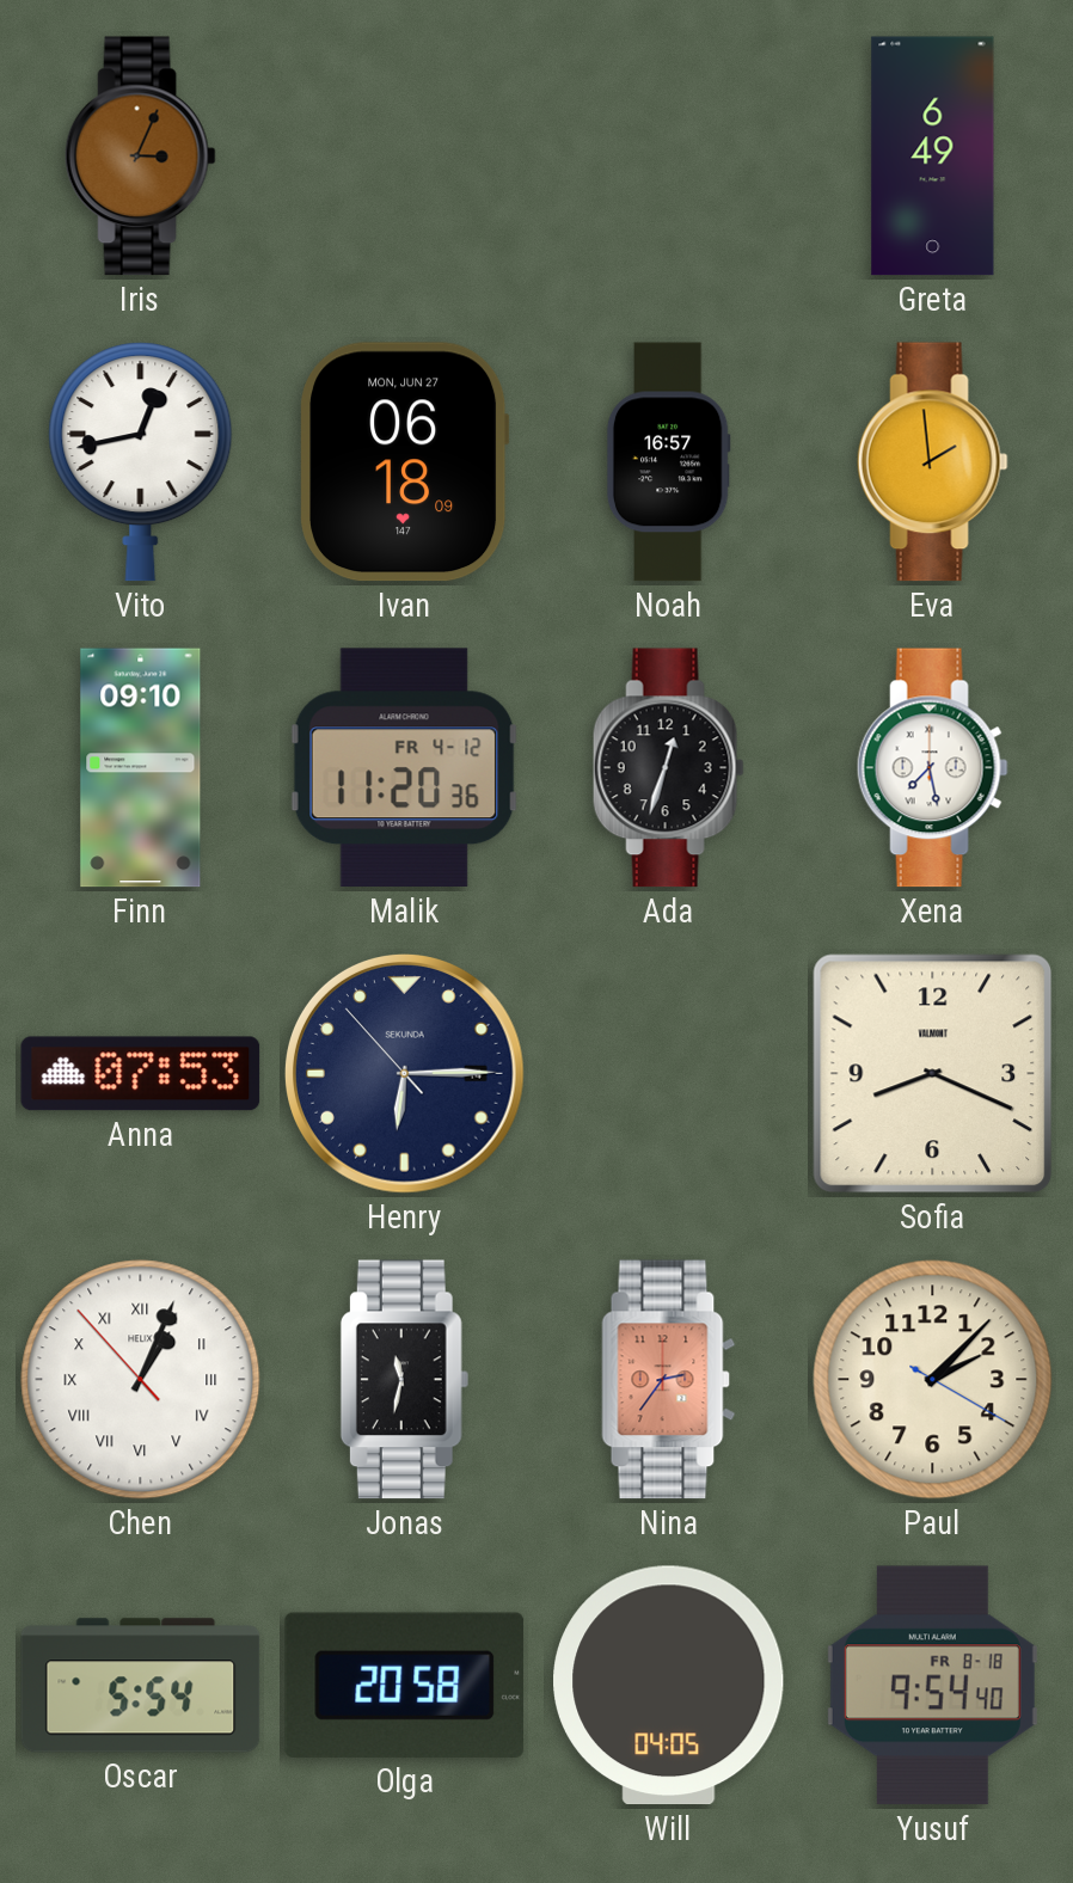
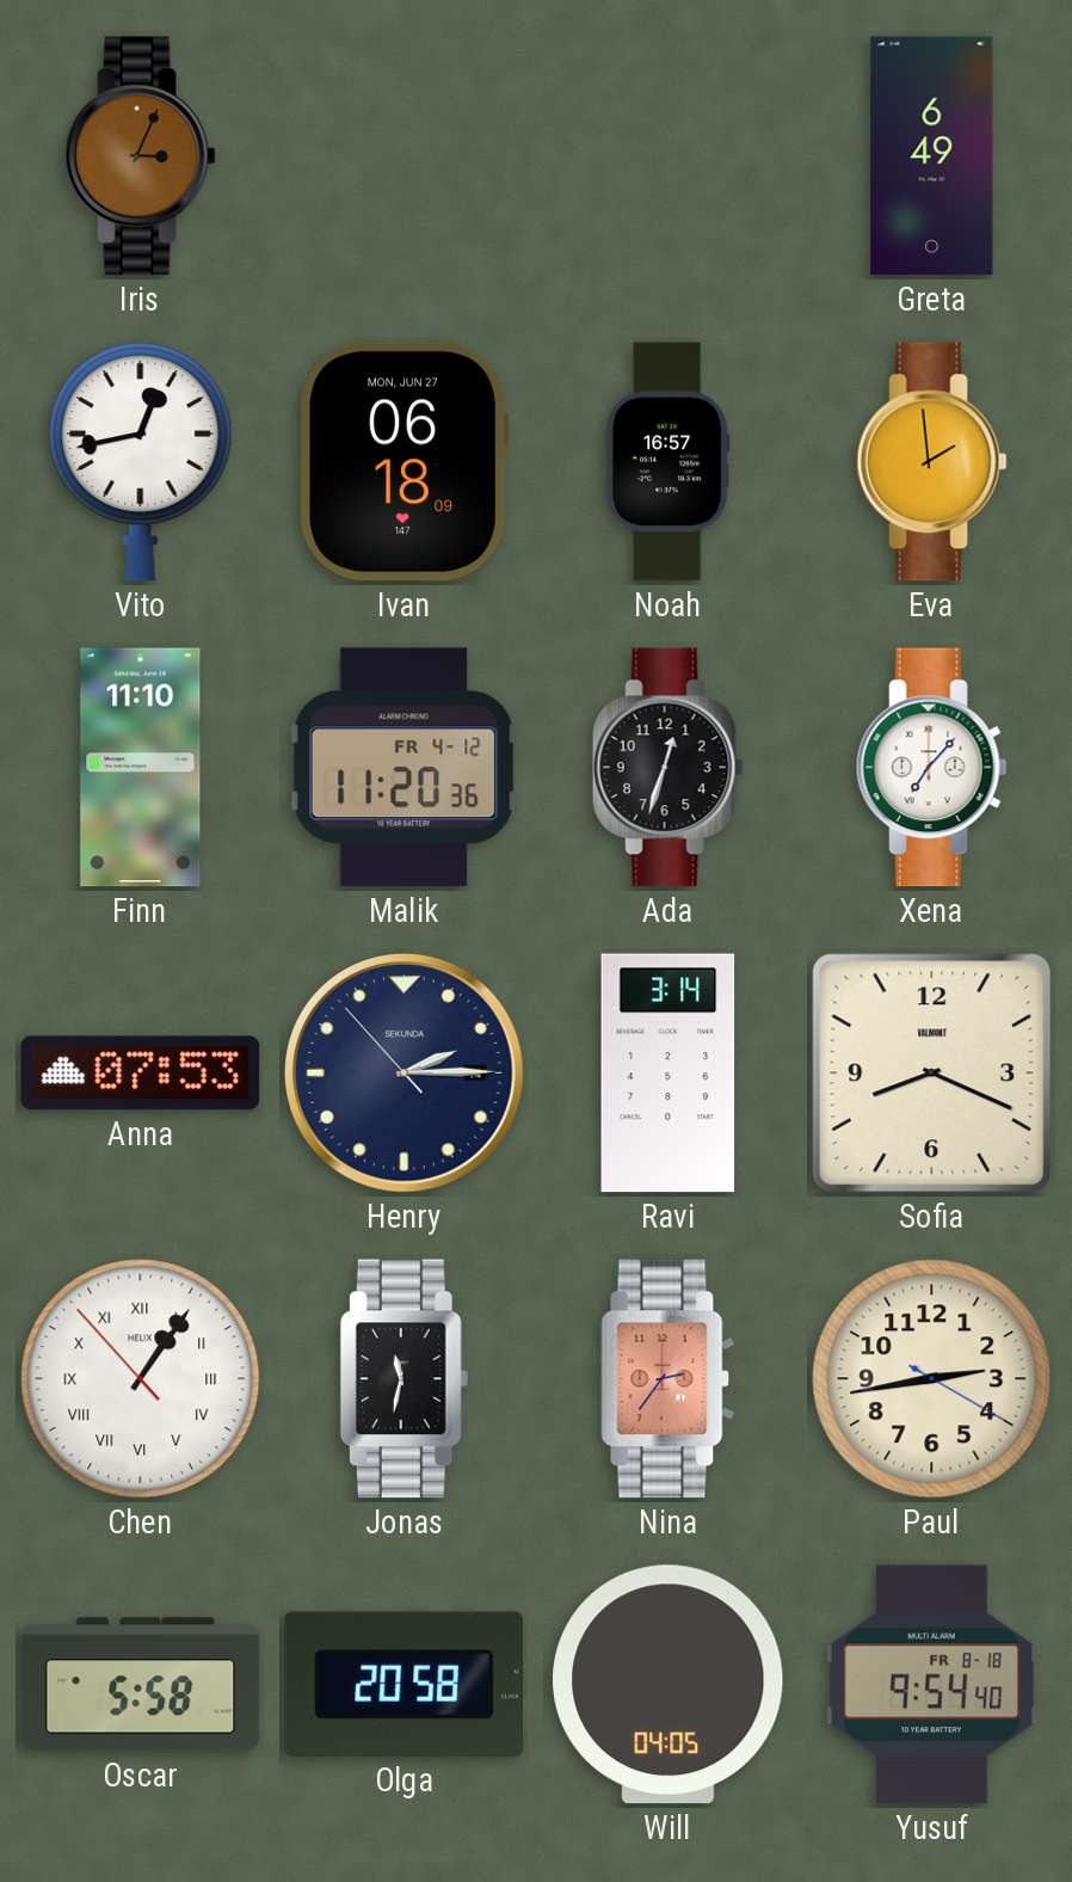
Finn: 09:10 -> 11:10
Xena: 7:28 -> 7:07
Henry: 6:14 -> 2:14
Ravi: none -> 3:14
Chen: 1:03 -> 1:05
Paul: 2:07 -> 2:43
Oscar: 5:54 -> 5:58
